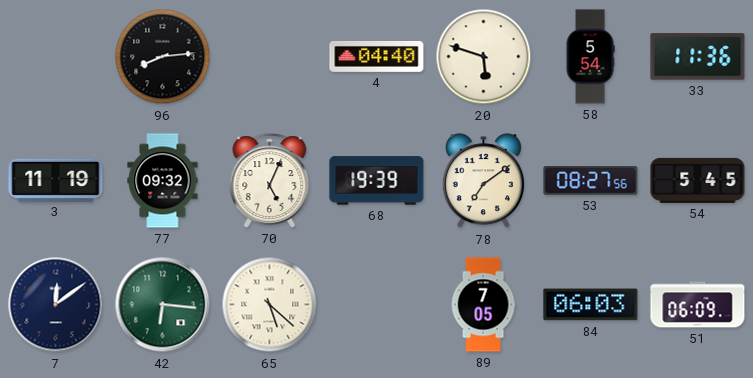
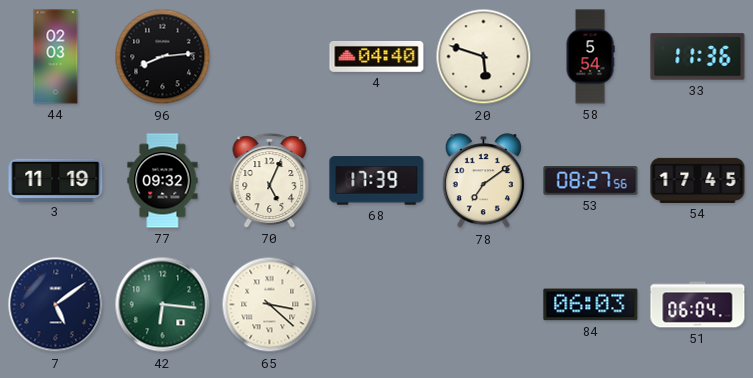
44: none -> 02:03
68: 19:39 -> 17:39
54: 5:45 -> 17:45
7: 12:09 -> 5:09
65: 5:22 -> 3:22
89: 7:05 -> none
51: 06:09 -> 06:04
